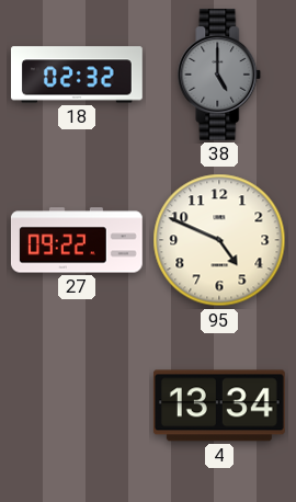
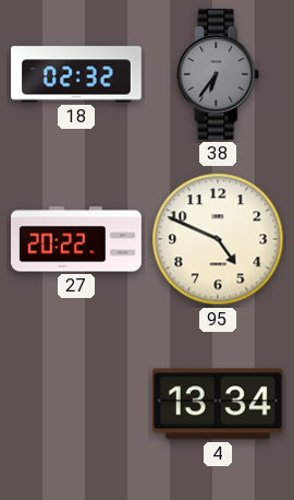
38: 5:00 -> 6:36
27: 09:22 -> 20:22
